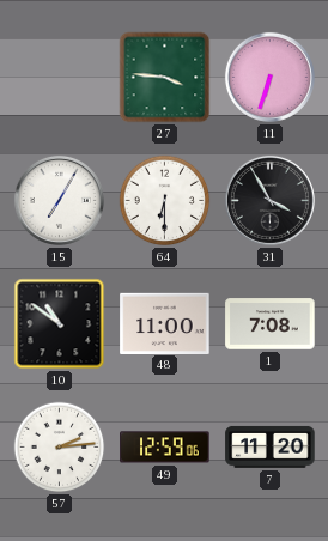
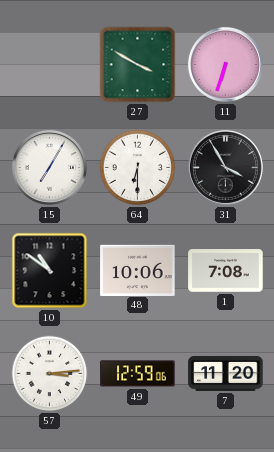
27: 3:46 -> 3:50
48: 11:00 -> 10:06
57: 2:14 -> 3:14
